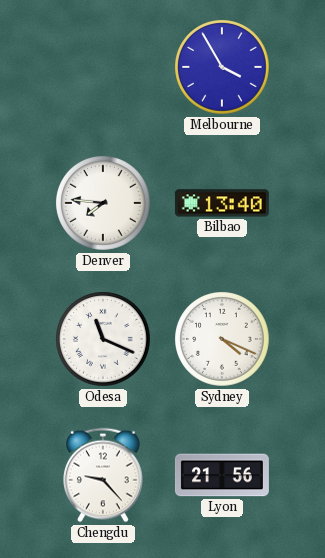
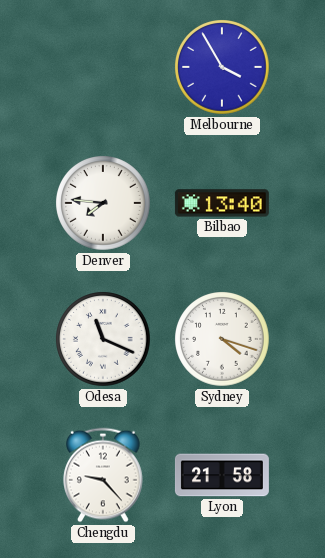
Sydney: 4:19 -> 4:18
Lyon: 21:56 -> 21:58
